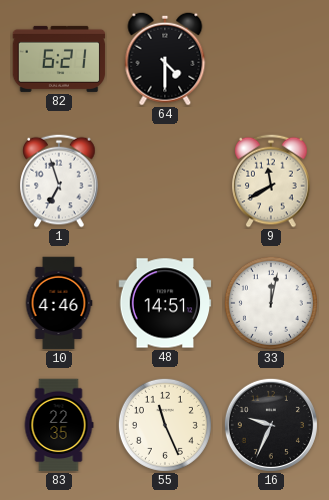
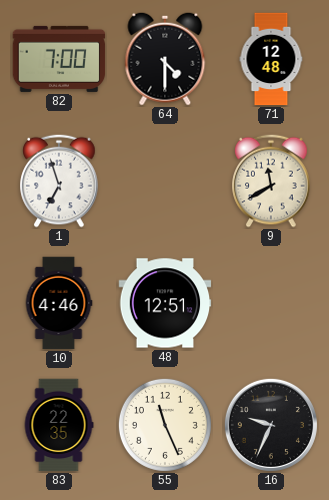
82: 6:21 -> 7:00
71: none -> 12:48
48: 14:51 -> 12:51
33: 12:02 -> none
